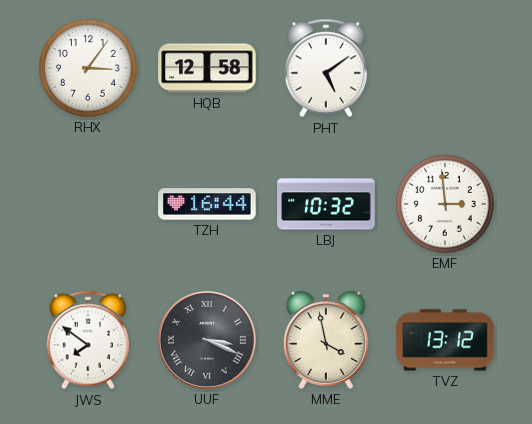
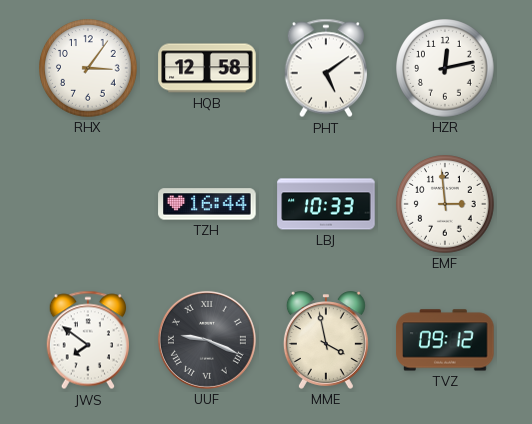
HZR: none -> 12:13
LBJ: 10:32 -> 10:33
UUF: 3:19 -> 9:19
TVZ: 13:12 -> 09:12
